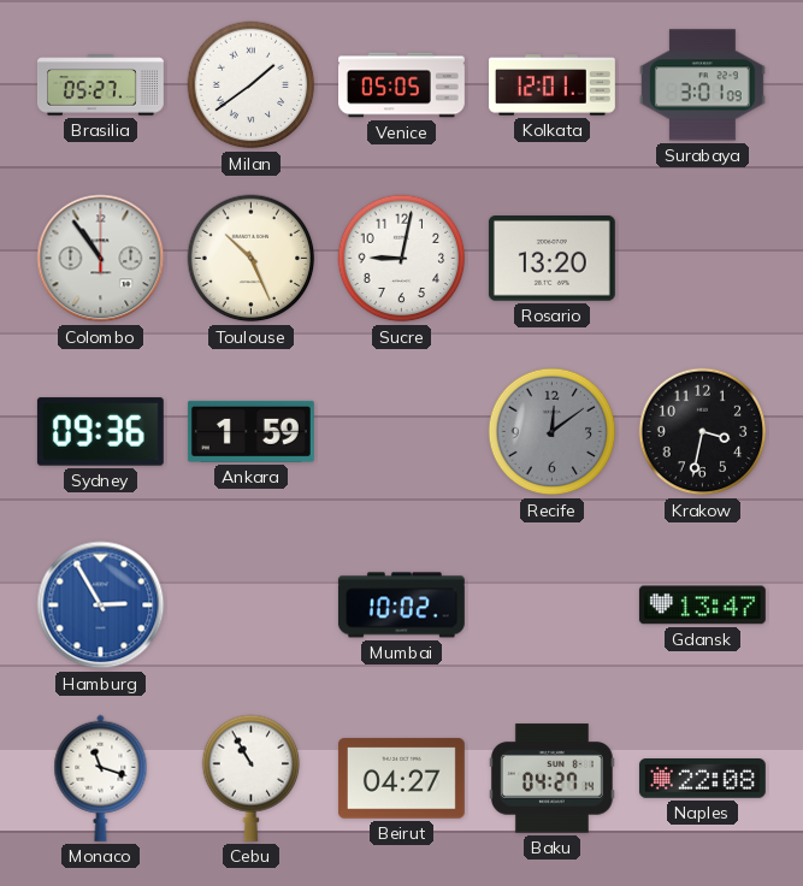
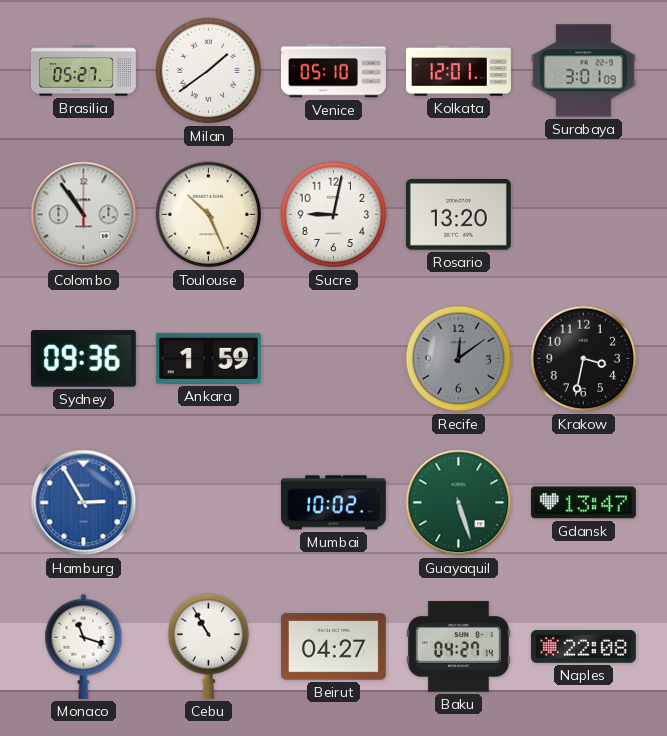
Venice: 05:05 -> 05:10
Guayaquil: none -> 5:27
